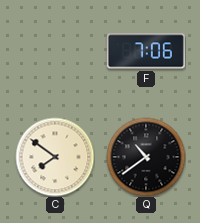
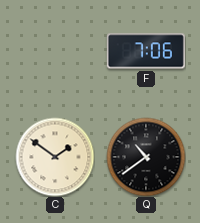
C: 7:51 -> 1:51
